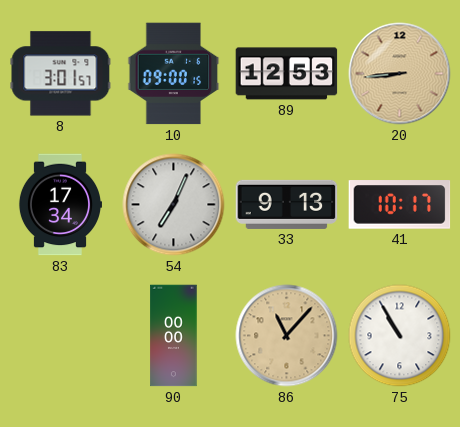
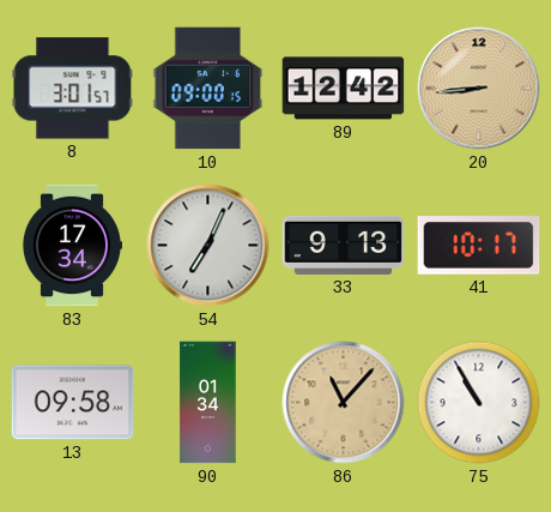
89: 12:53 -> 12:42
13: none -> 09:58
90: 00:00 -> 01:34
